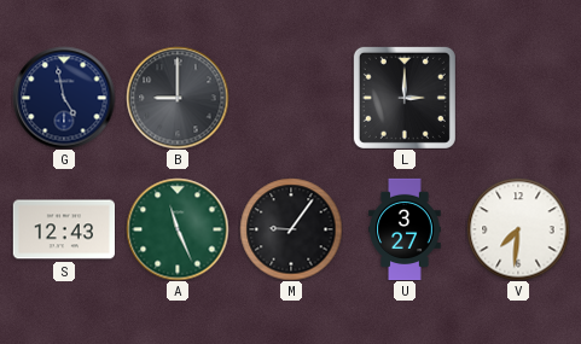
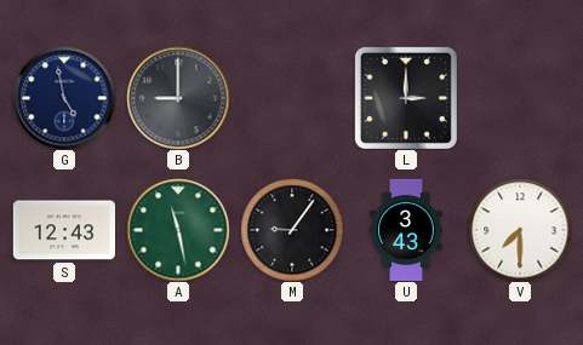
A: 11:26 -> 11:28
U: 3:27 -> 3:43
V: 7:31 -> 7:30
